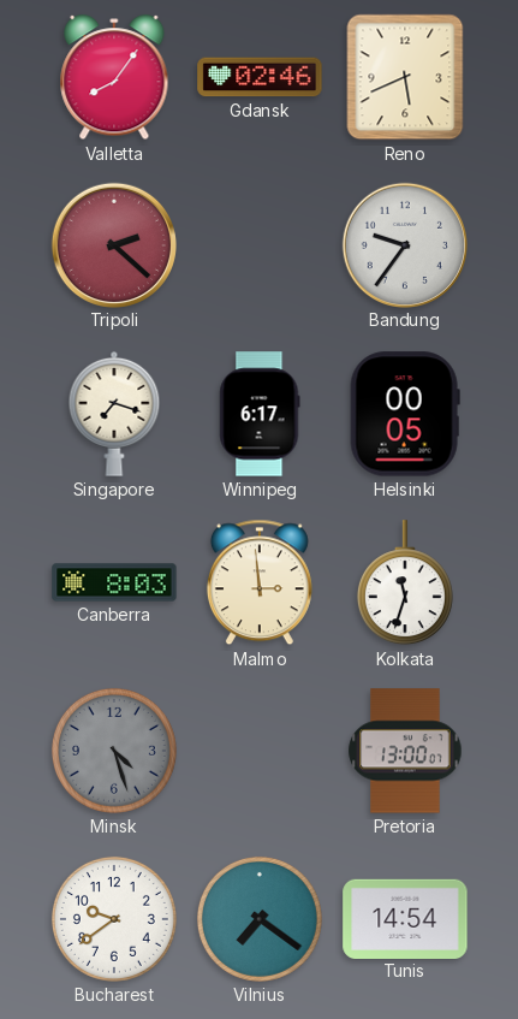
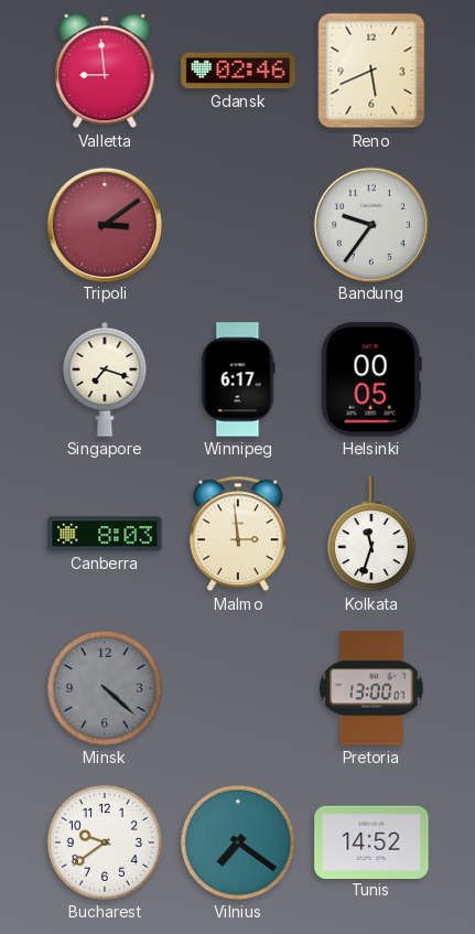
Valletta: 8:06 -> 8:59
Tripoli: 2:22 -> 3:09
Minsk: 4:27 -> 4:22
Tunis: 14:54 -> 14:52
